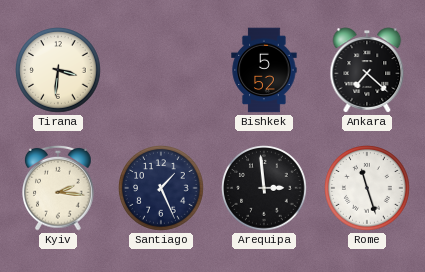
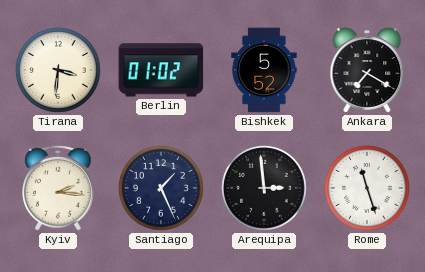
Berlin: none -> 01:02
Ankara: 7:22 -> 7:20
